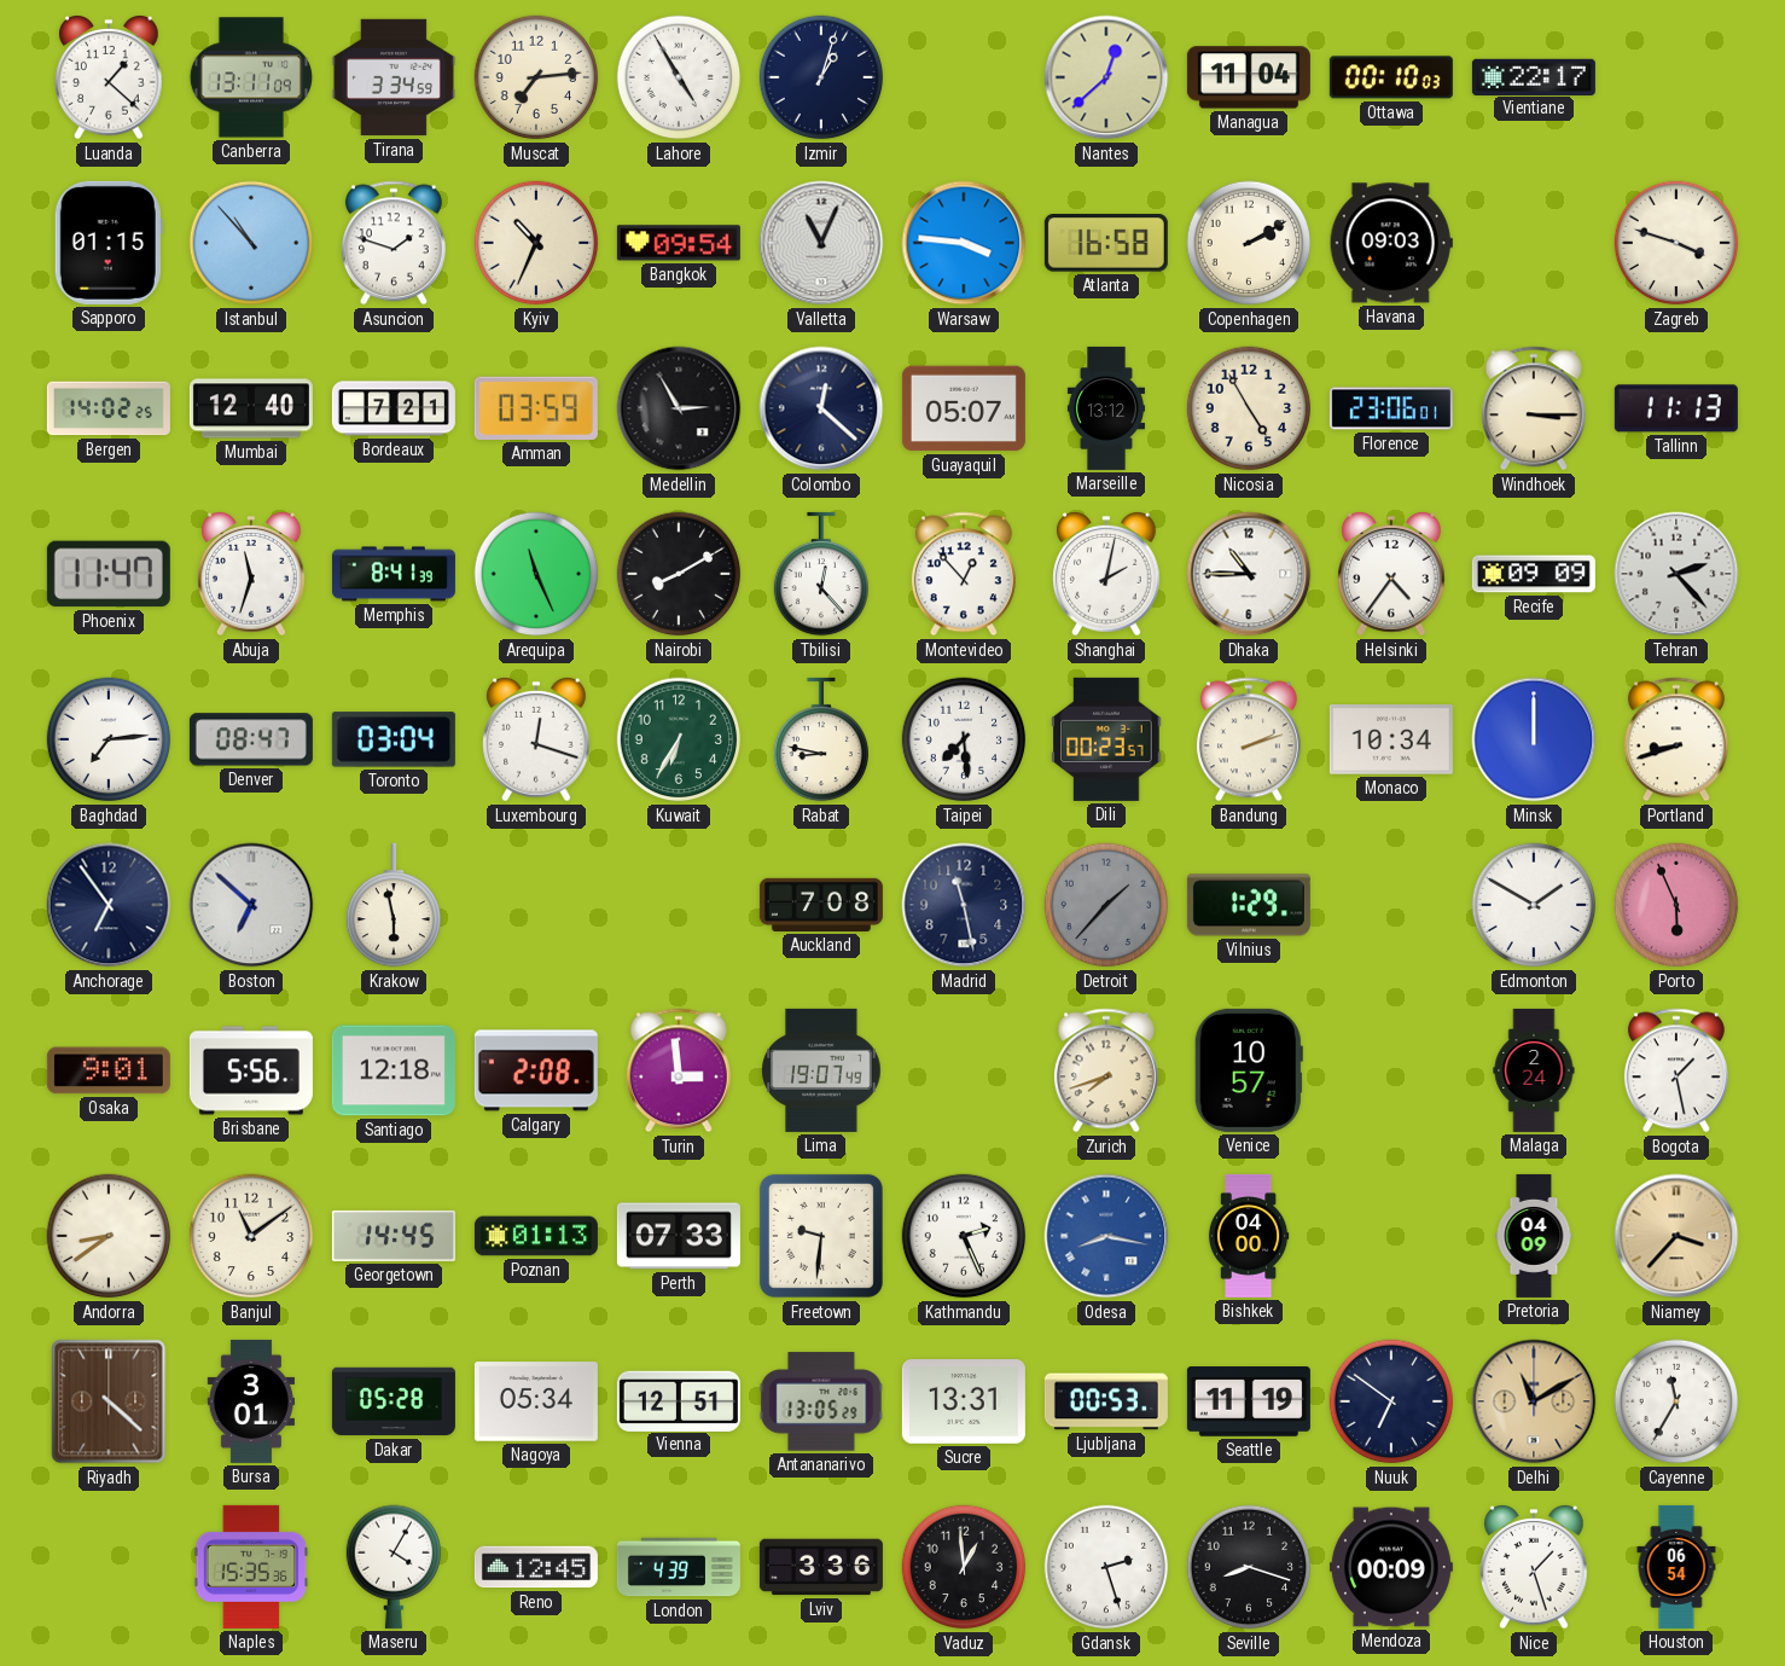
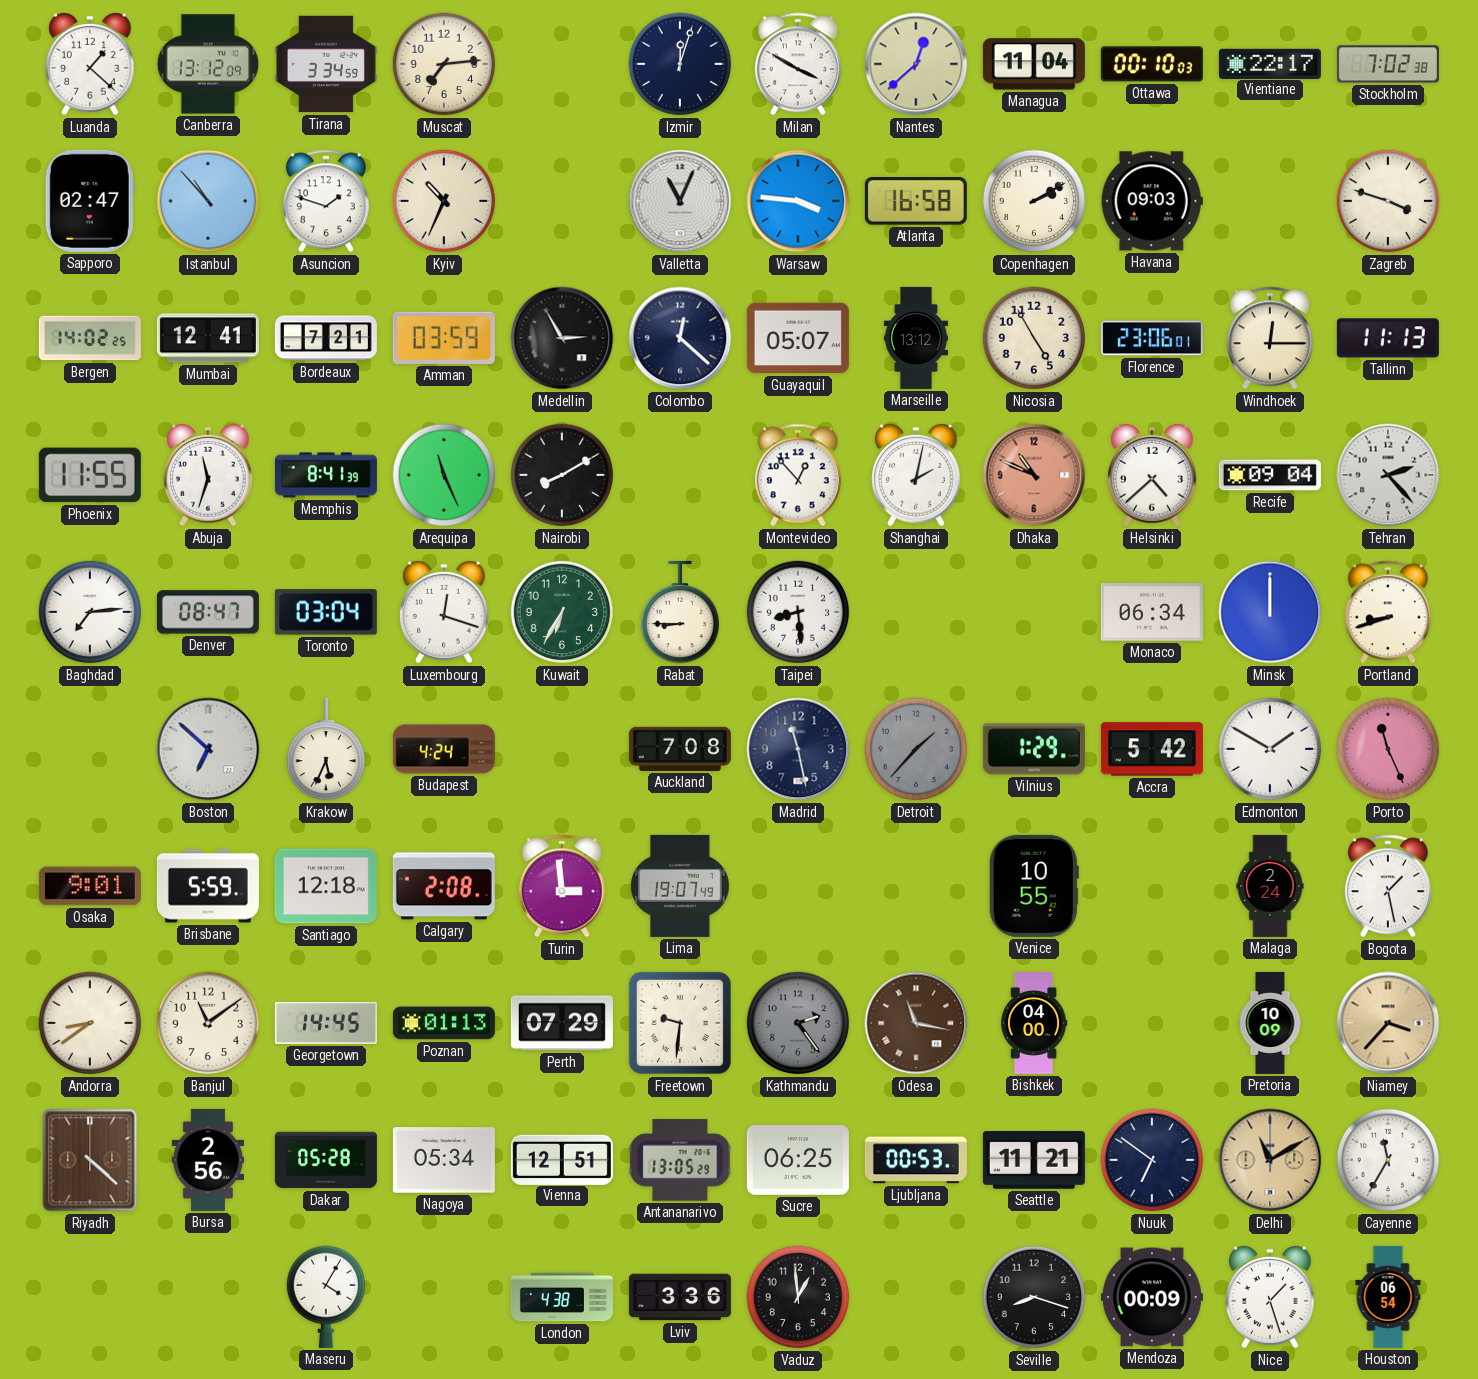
Canberra: 13:11 -> 13:12
Lahore: 4:55 -> none
Izmir: 1:03 -> 12:03
Milan: none -> 3:50
Stockholm: none -> 7:02
Sapporo: 01:15 -> 02:47
Bangkok: 09:54 -> none
Mumbai: 12:40 -> 12:41
Windhoek: 3:15 -> 12:15
Phoenix: 11:47 -> 11:55
Tbilisi: 12:23 -> none
Dhaka: 10:45 -> 10:49
Dhaka dial: white -> salmon
Helsinki: 4:36 -> 4:38
Recife: 09:09 -> 09:04
Rabat: 8:47 -> 8:45
Taipei: 7:29 -> 8:29
Dili: 00:23 -> none
Bandung: 2:12 -> none
Monaco: 10:34 -> 06:34
Anchorage: 6:54 -> none
Krakow: 5:58 -> 5:34
Budapest: none -> 4:24
Accra: none -> 5:42
Porto: 5:56 -> 11:26
Brisbane: 5:56 -> 5:59
Zurich: 7:42 -> none
Venice: 10:57 -> 10:55
Perth: 07:33 -> 07:29
Kathmandu: 2:26 -> 2:24
Kathmandu dial: white -> grey
Odesa: 8:17 -> 11:17
Odesa dial: blue -> brown
Pretoria: 04:09 -> 10:09
Bursa: 3:01 -> 2:56
Sucre: 13:31 -> 06:25
Seattle: 11:19 -> 11:21
Naples: 15:35 -> none
Reno: 12:45 -> none
London: 4:39 -> 4:38
Gdansk: 2:27 -> none
